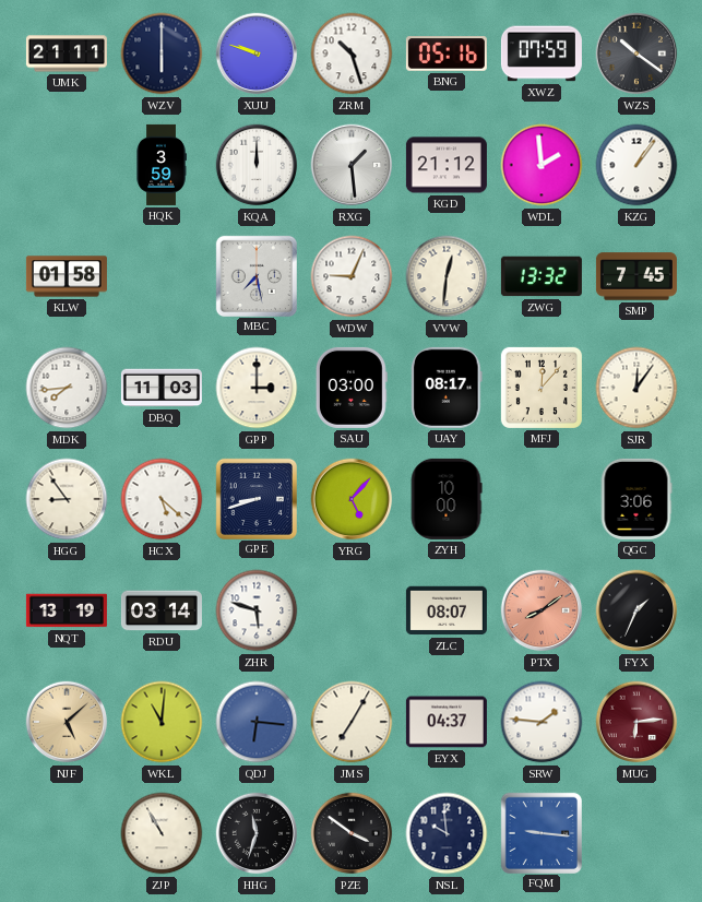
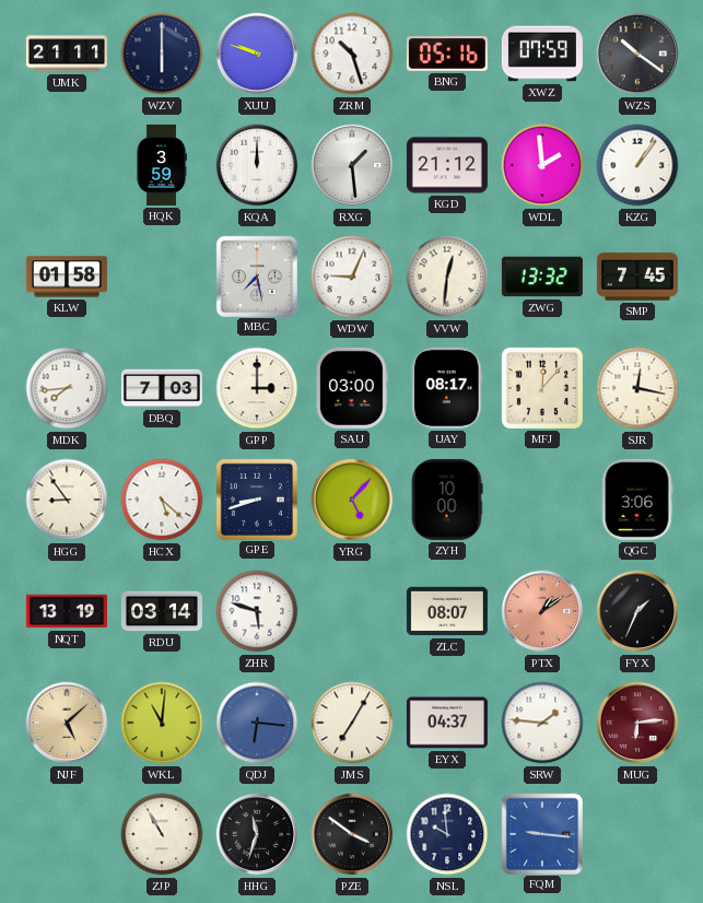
DBQ: 11:03 -> 7:03
SJR: 12:06 -> 12:17
PTX: 8:09 -> 1:09
